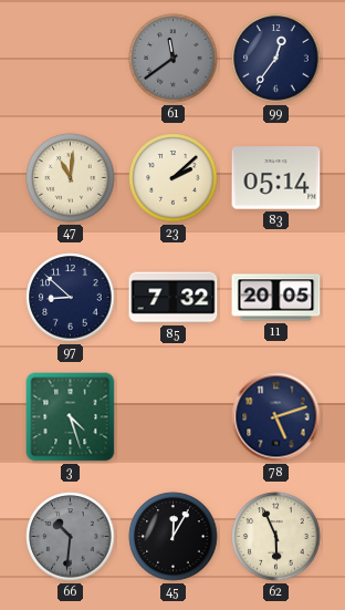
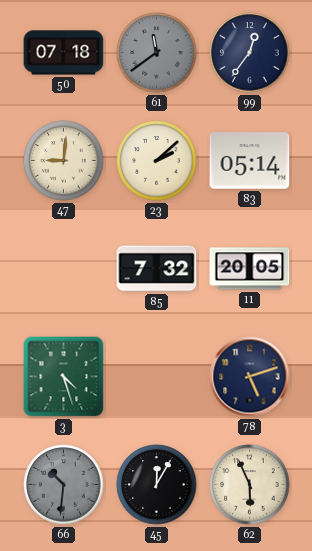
50: none -> 07:18
47: 11:01 -> 9:01
97: 8:52 -> none
